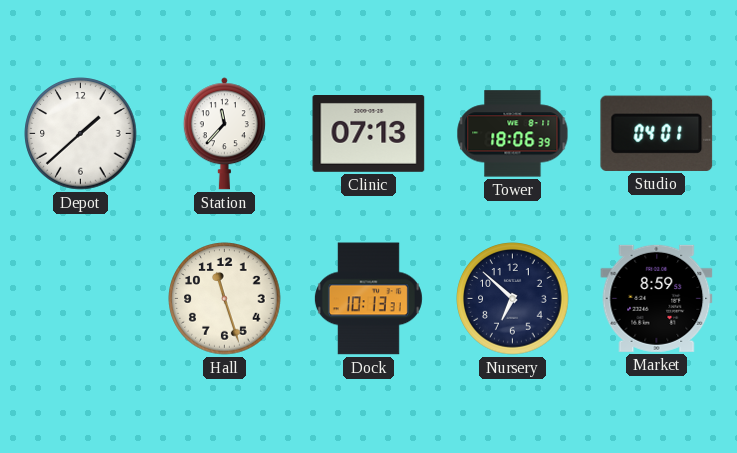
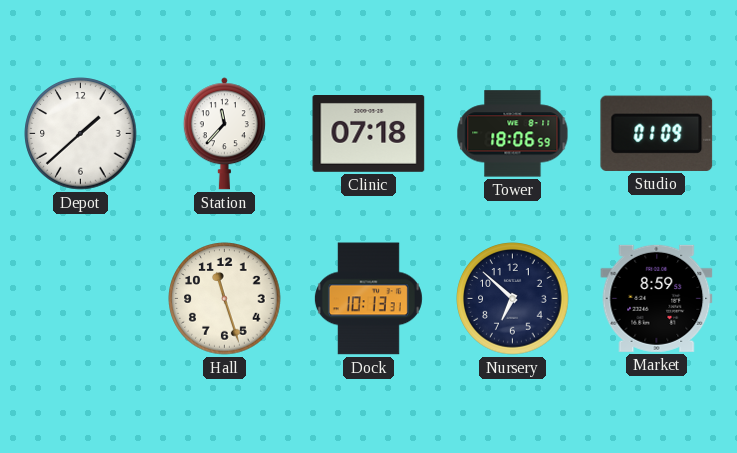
Clinic: 07:13 -> 07:18
Tower: 18:06:39 -> 18:06:59
Studio: 04:01 -> 01:09
